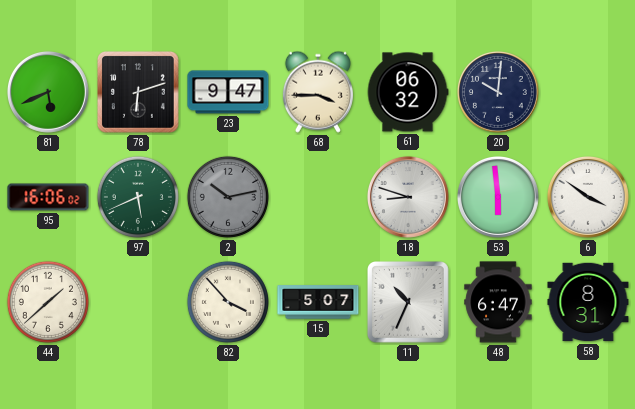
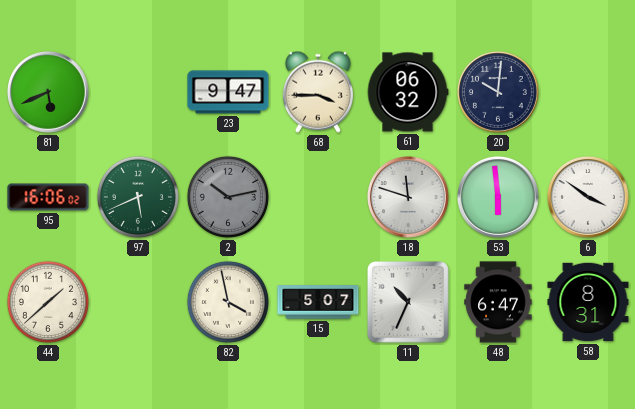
78: 6:12 -> none
18: 8:48 -> 11:48
82: 3:53 -> 3:58
